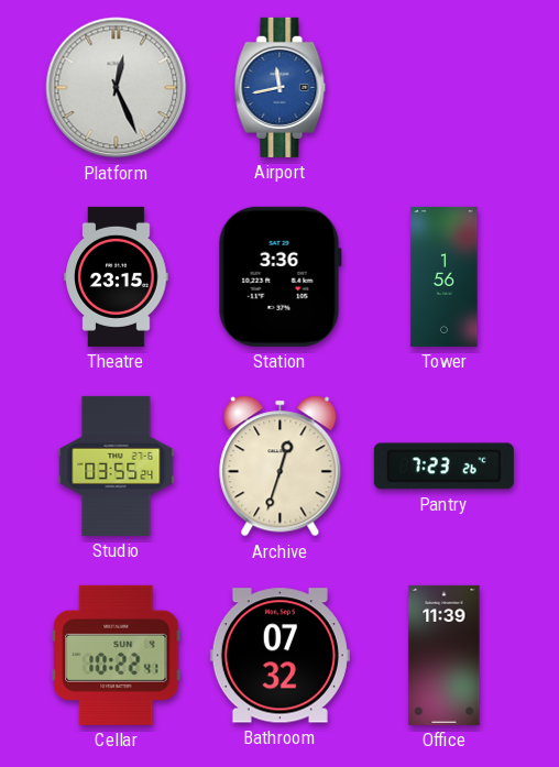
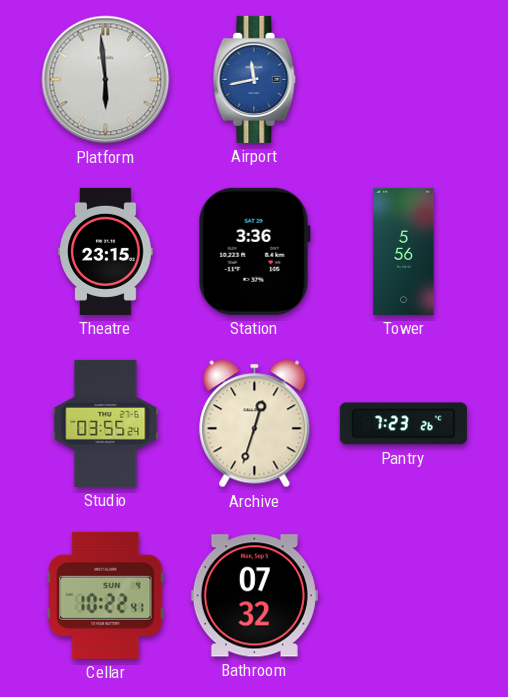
Platform: 12:26 -> 5:59
Tower: 1:56 -> 5:56
Office: 11:39 -> none
